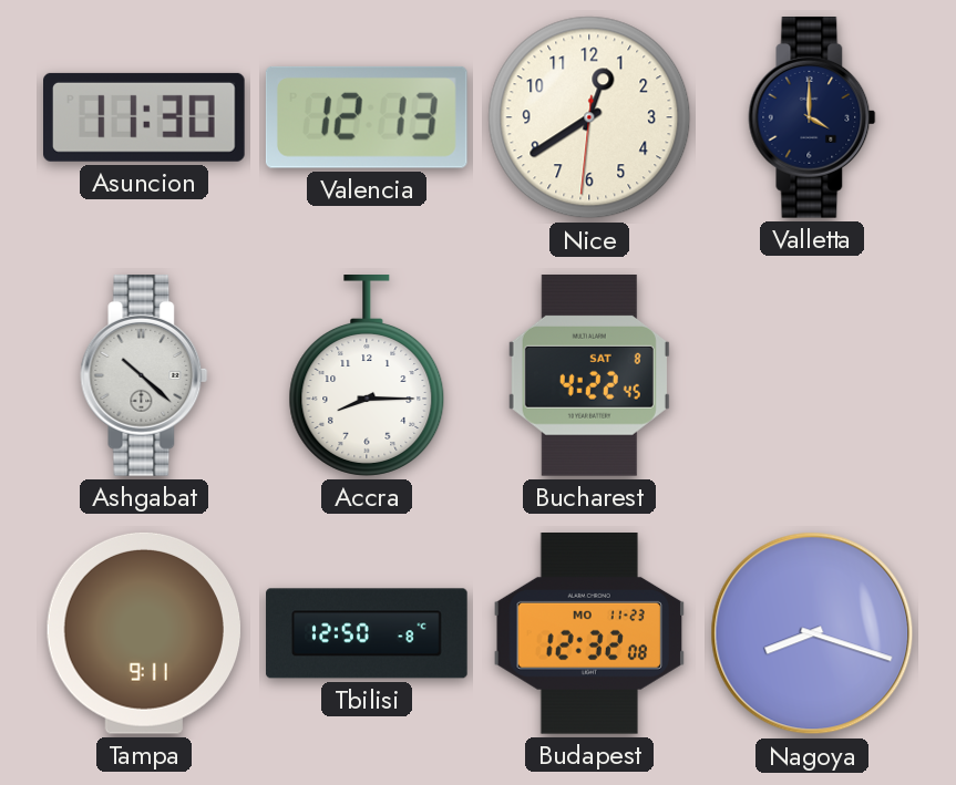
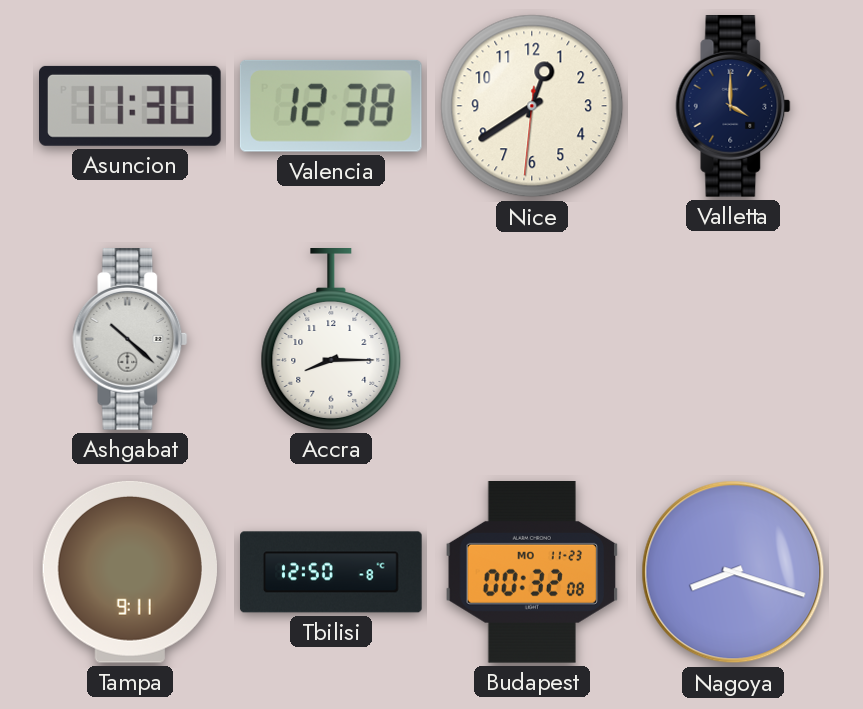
Valencia: 12:13 -> 12:38
Bucharest: 4:22 -> none
Budapest: 12:32 -> 00:32
